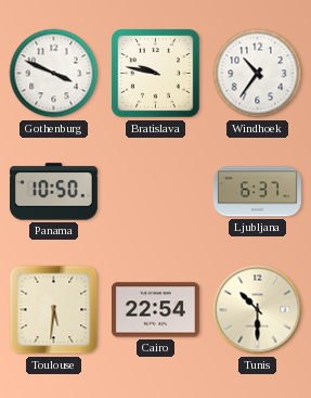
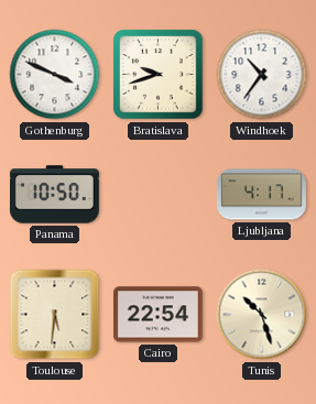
Bratislava: 9:47 -> 9:42
Ljubljana: 6:37 -> 4:17
Tunis: 10:30 -> 10:27
